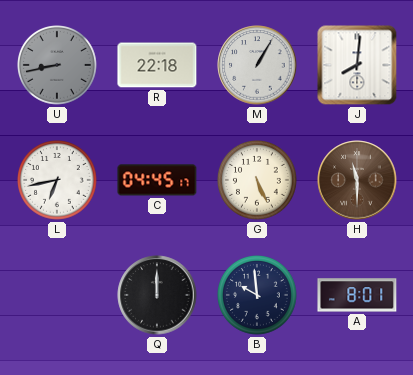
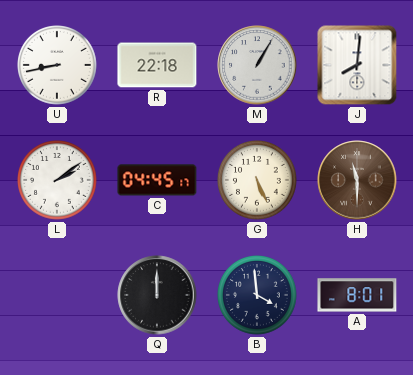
U dial: grey -> white
L: 6:43 -> 2:09
B: 9:59 -> 3:59
